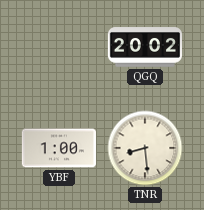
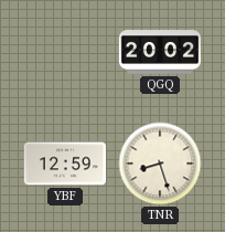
YBF: 1:00 -> 12:59
TNR: 8:29 -> 8:27
